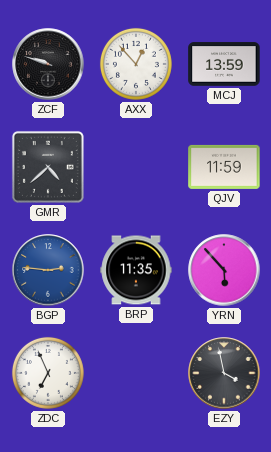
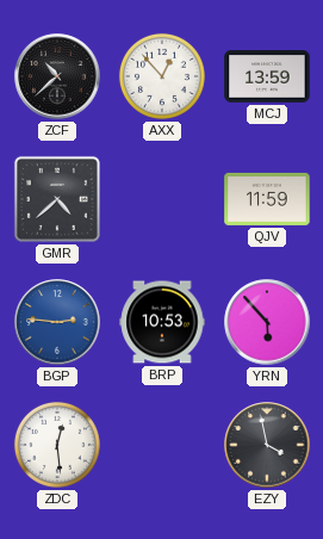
ZCF: 9:48 -> 10:38
BRP: 11:35 -> 10:53
ZDC: 6:56 -> 12:29
